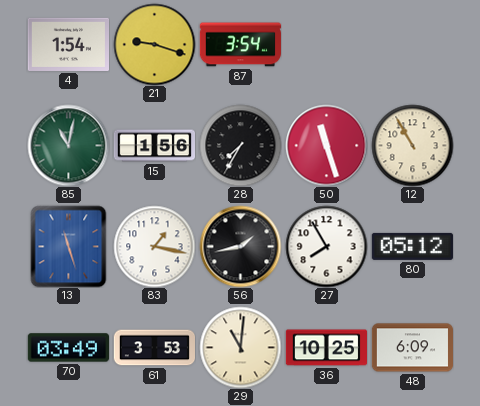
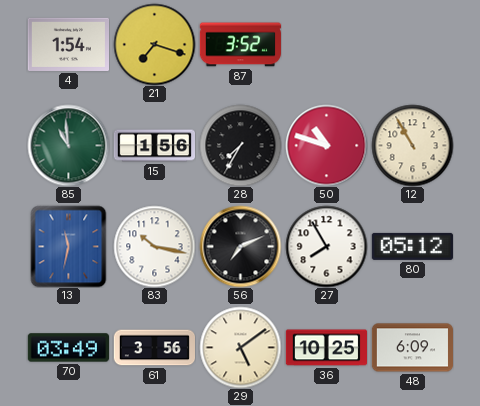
21: 9:18 -> 7:18
87: 3:54 -> 3:52
85: 11:02 -> 10:59
50: 11:27 -> 10:48
13: 11:27 -> 11:32
83: 1:17 -> 10:17
56: 1:43 -> 7:11
61: 3:53 -> 3:56
29: 11:01 -> 5:09
